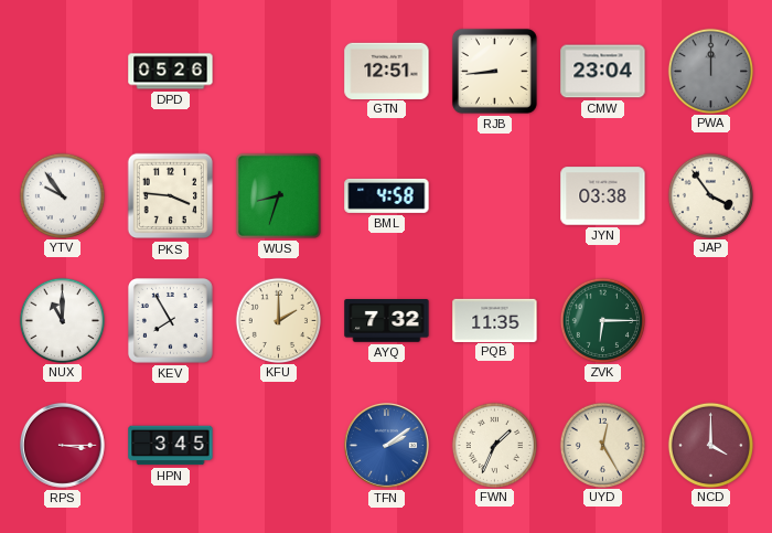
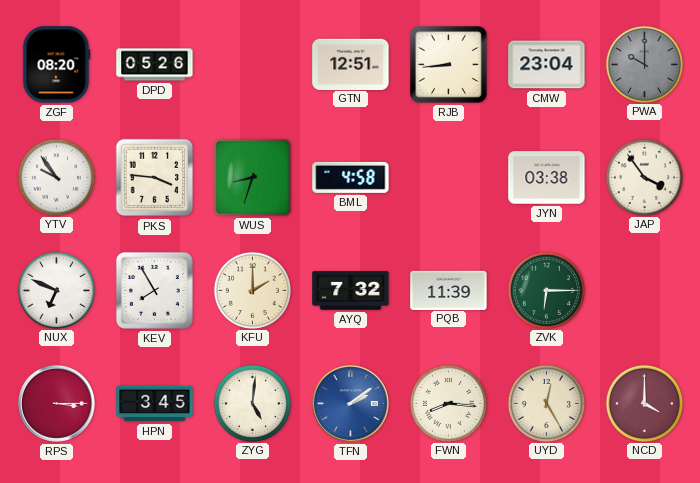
ZGF: none -> 08:20
PWA: 12:00 -> 10:00
NUX: 11:00 -> 6:49
PQB: 11:35 -> 11:39
ZYG: none -> 5:01
FWN: 1:34 -> 8:16
